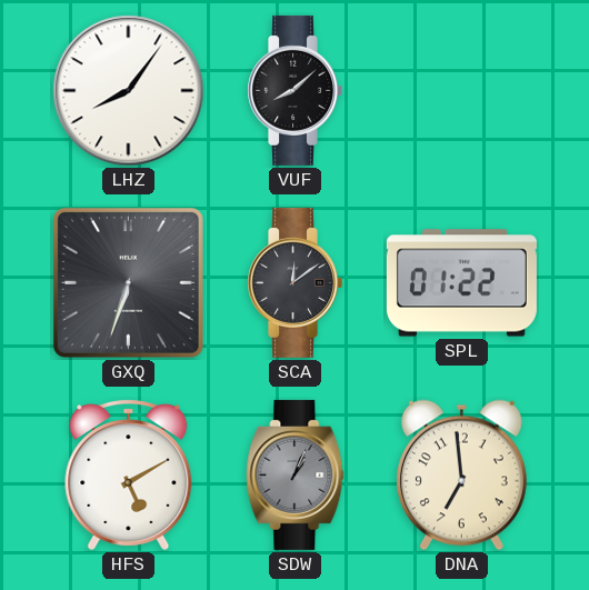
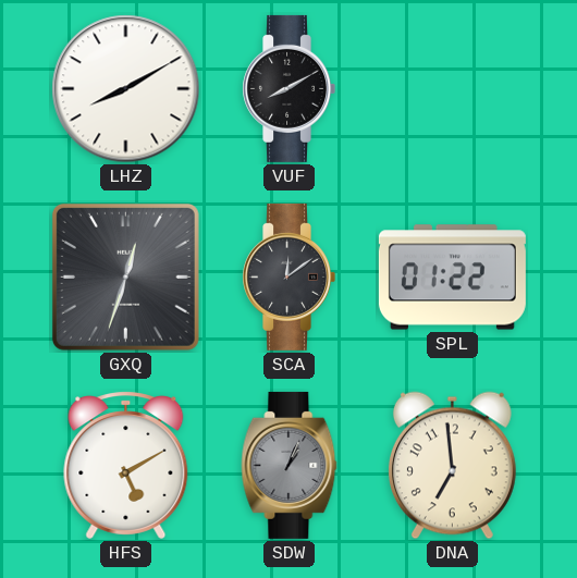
LHZ: 8:06 -> 8:10
VUF: 8:08 -> 8:10
GXQ: 6:33 -> 12:33
